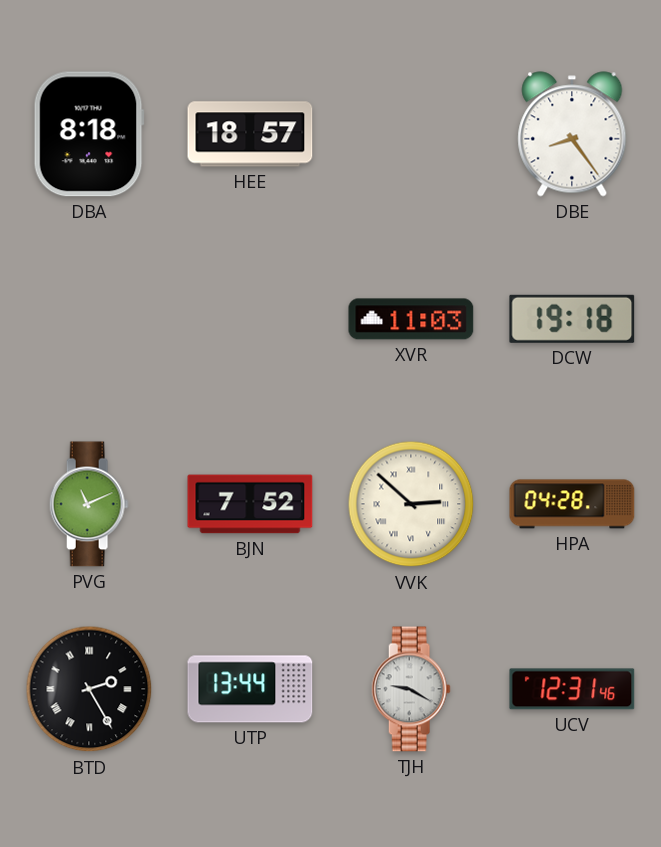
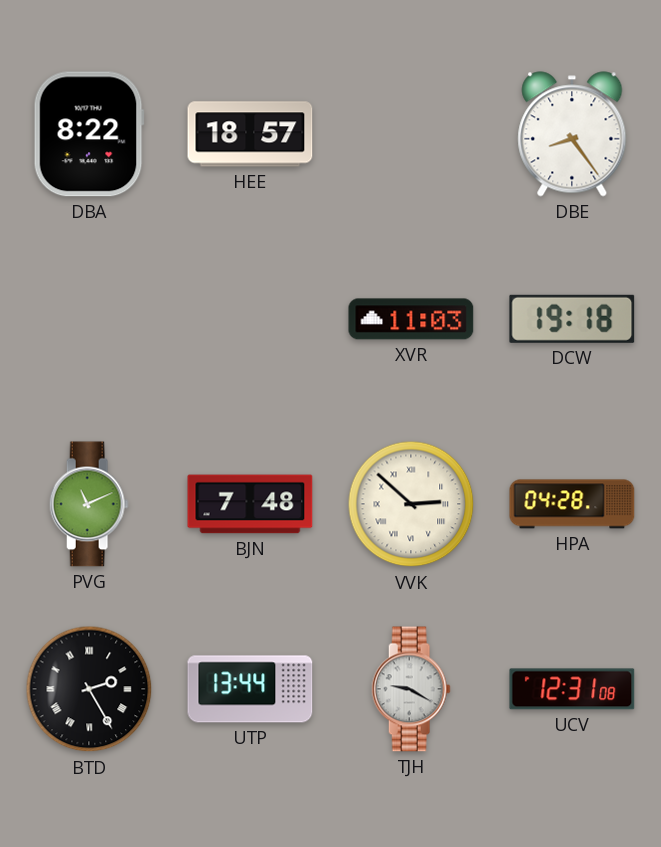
DBA: 8:18 -> 8:22
BJN: 7:52 -> 7:48
UCV: 12:31:46 -> 12:31:08
